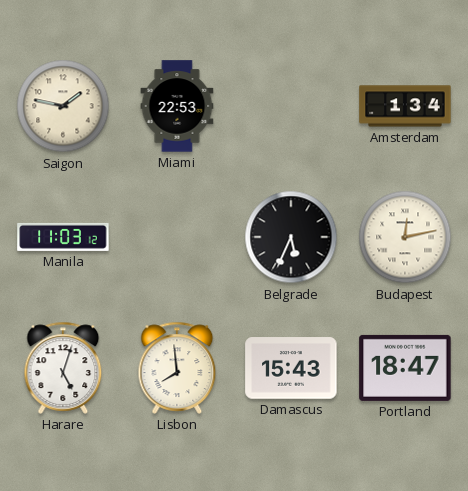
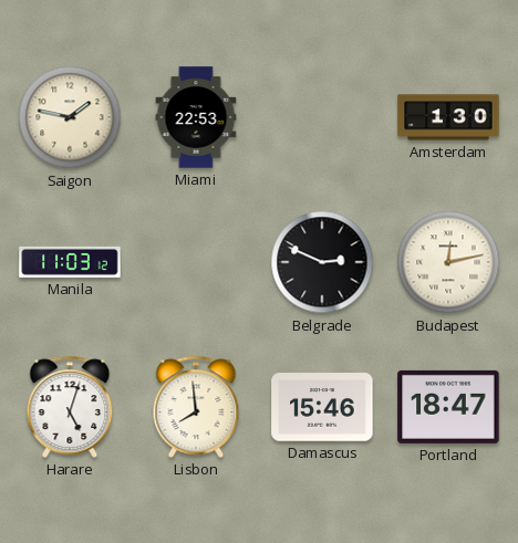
Amsterdam: 1:34 -> 1:30
Belgrade: 5:34 -> 2:49
Damascus: 15:43 -> 15:46
